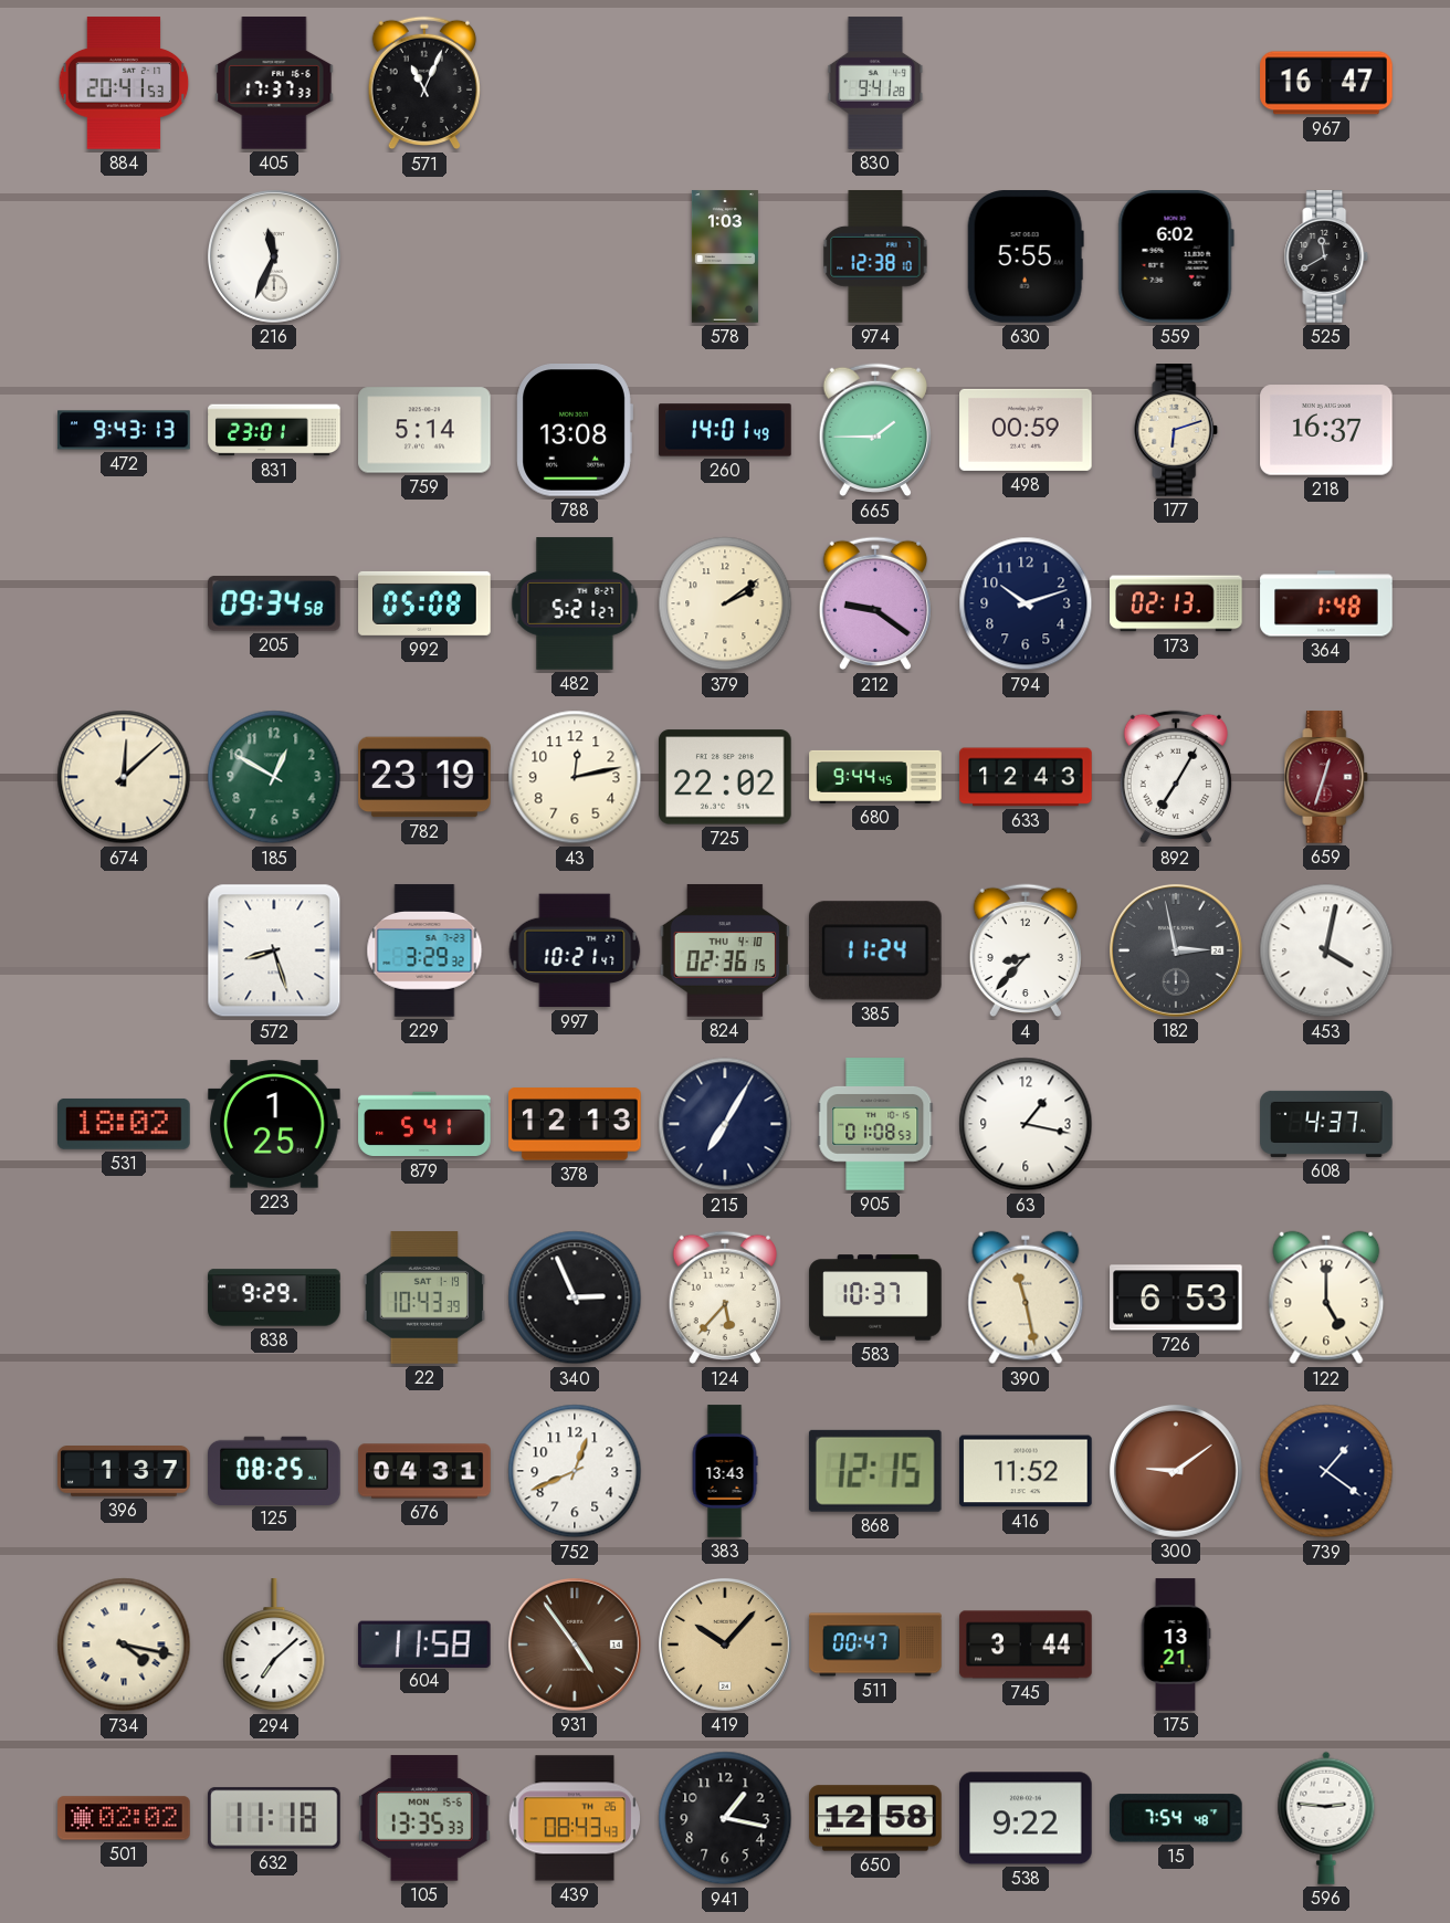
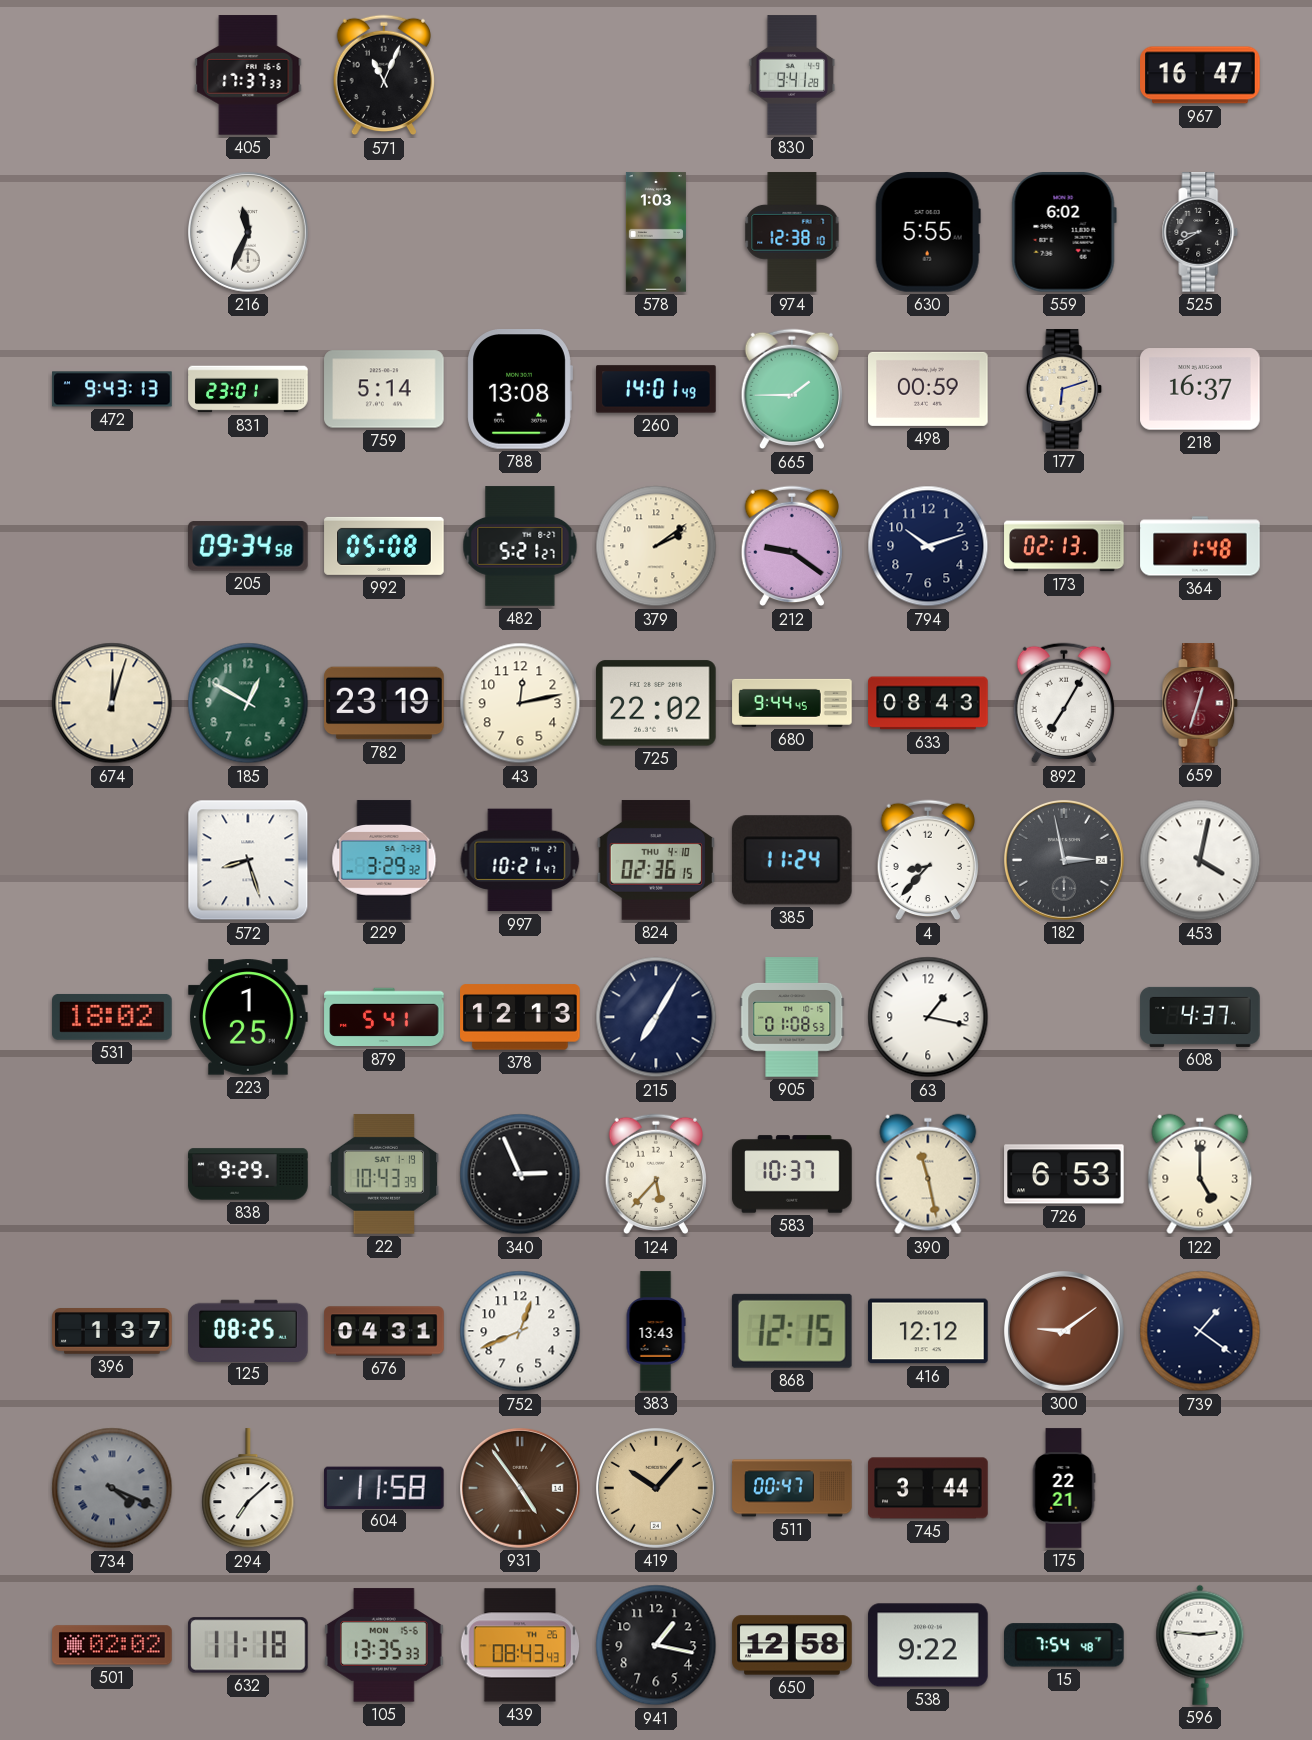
884: 20:41 -> none
525: 11:40 -> 8:40
674: 12:08 -> 12:03
633: 12:43 -> 08:43
416: 11:52 -> 12:12
734: 4:17 -> 4:19
734 dial: cream -> grey
175: 13:21 -> 22:21
